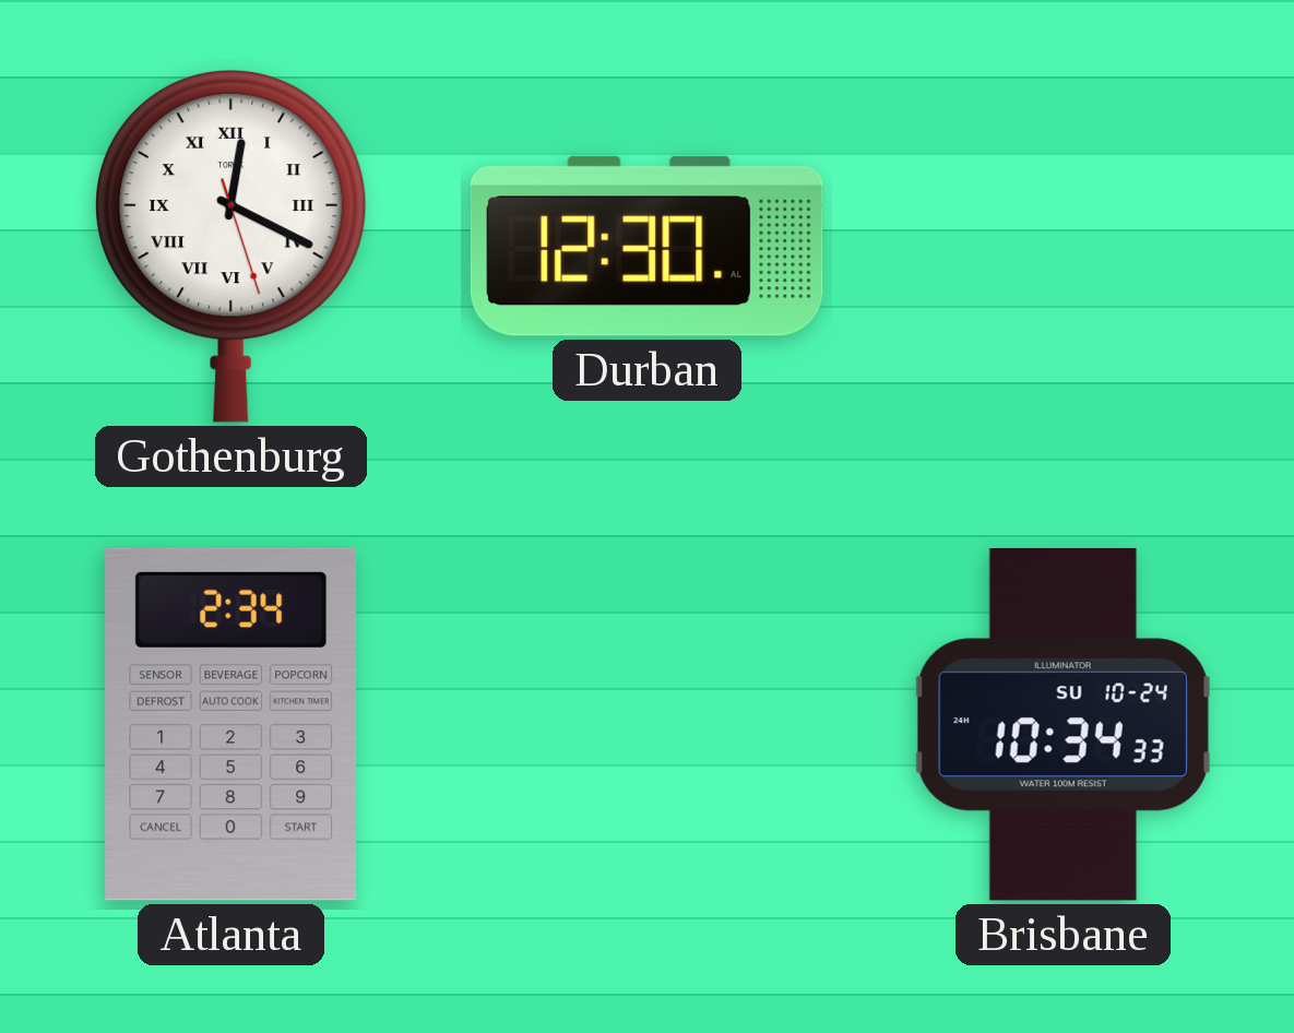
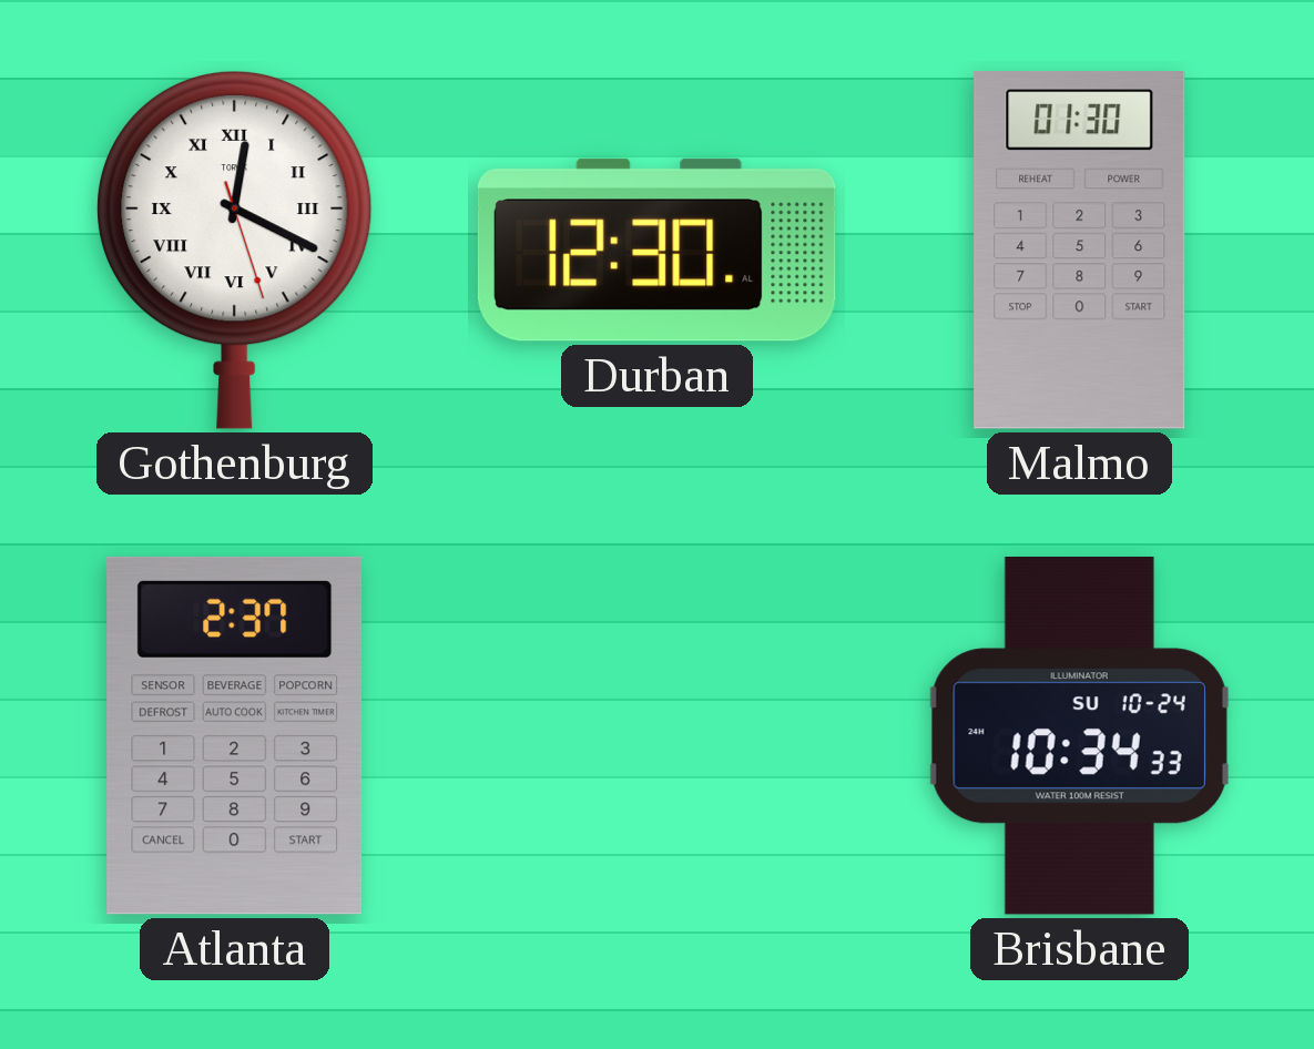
Malmo: none -> 01:30
Atlanta: 2:34 -> 2:37
